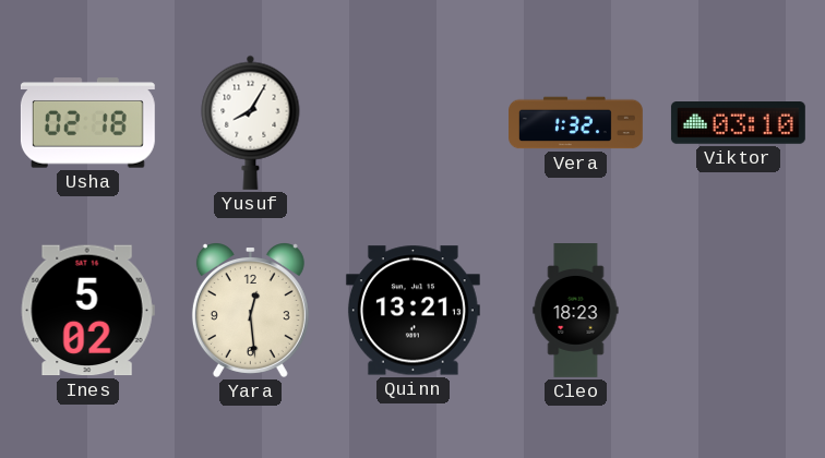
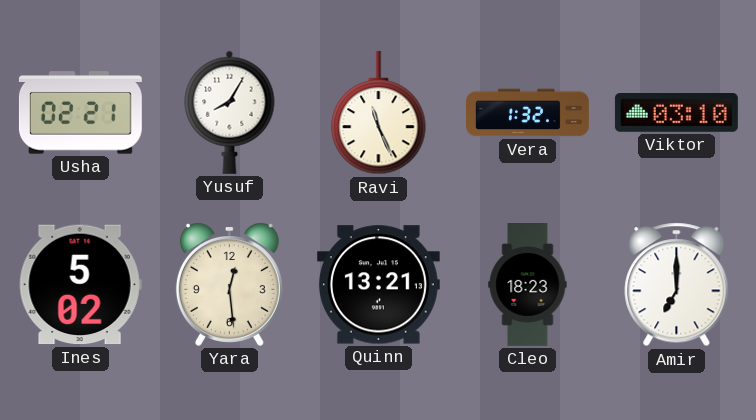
Usha: 02:18 -> 02:21
Ravi: none -> 11:26
Amir: none -> 7:00
